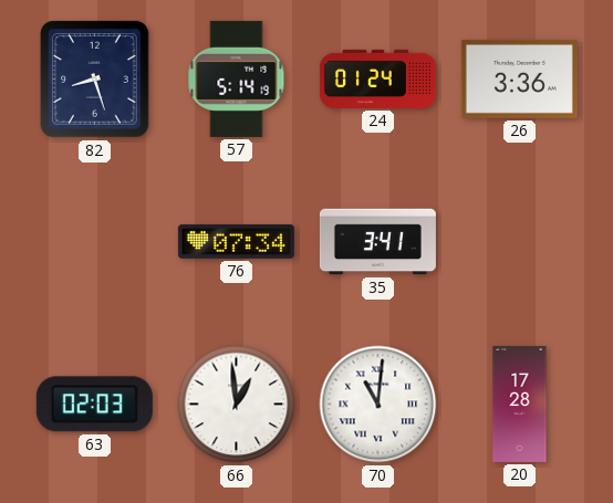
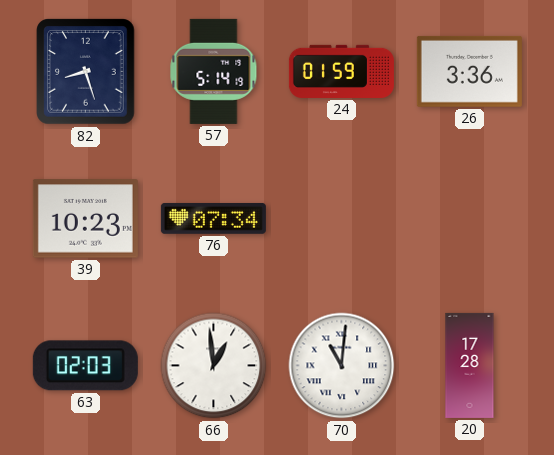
24: 01:24 -> 01:59
39: none -> 10:23
35: 3:41 -> none
